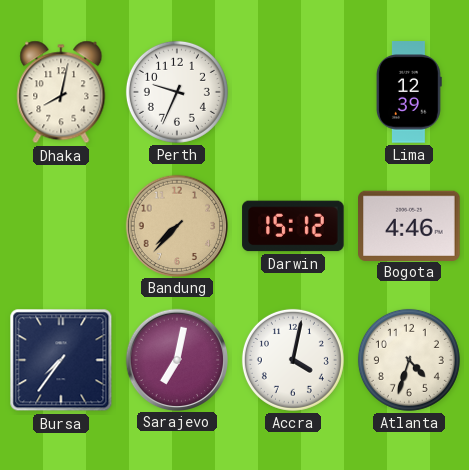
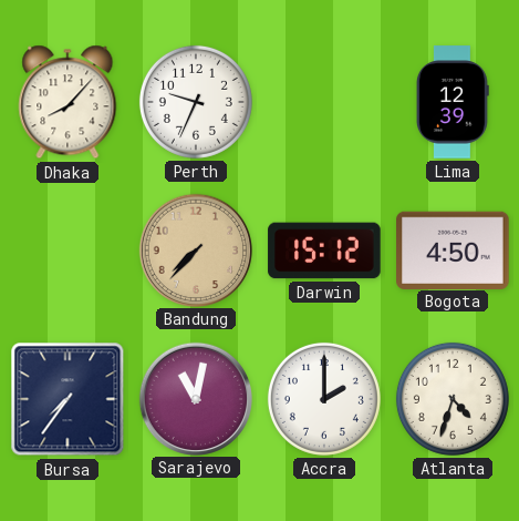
Dhaka: 8:02 -> 8:07
Bogota: 4:46 -> 4:50
Sarajevo: 7:02 -> 11:02
Accra: 4:02 -> 2:00
